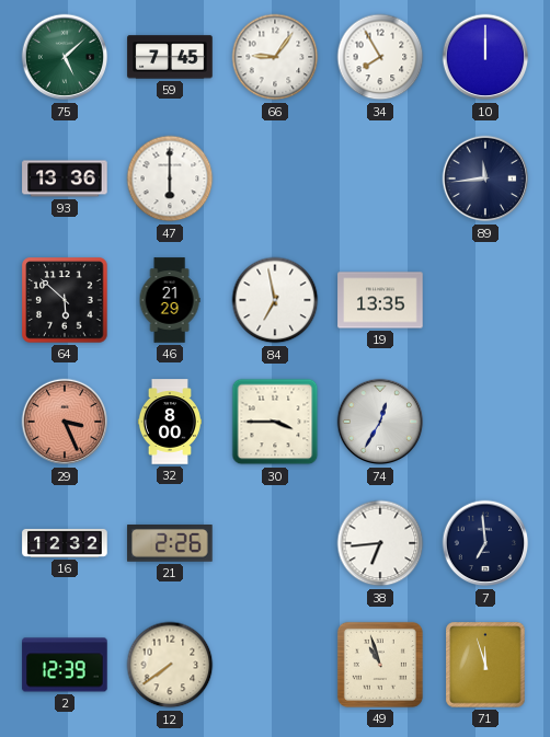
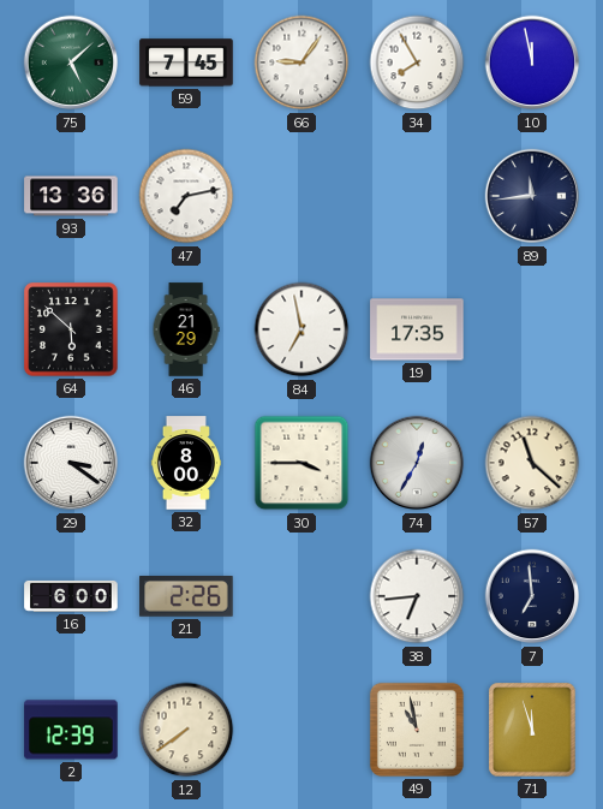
10: 12:00 -> 11:58
47: 6:00 -> 7:13
19: 13:35 -> 17:35
29: 3:26 -> 3:21
29 dial: salmon -> white
57: none -> 11:22
16: 12:32 -> 6:00
49: 10:57 -> 10:58
